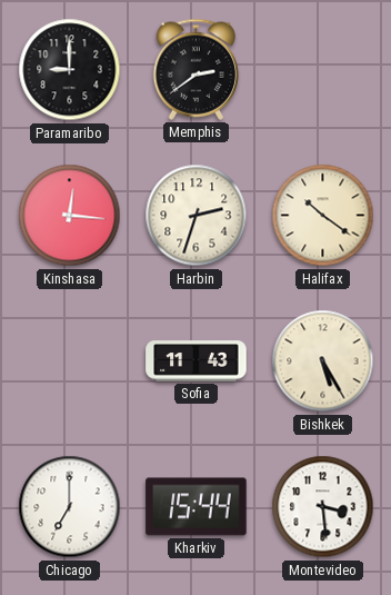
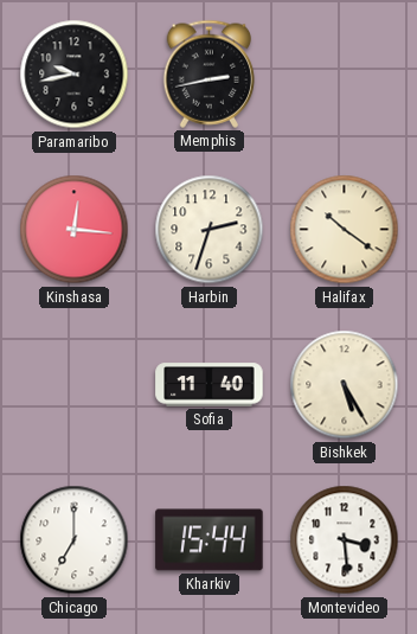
Paramaribo: 9:00 -> 9:43
Memphis: 2:39 -> 2:43
Sofia: 11:43 -> 11:40
